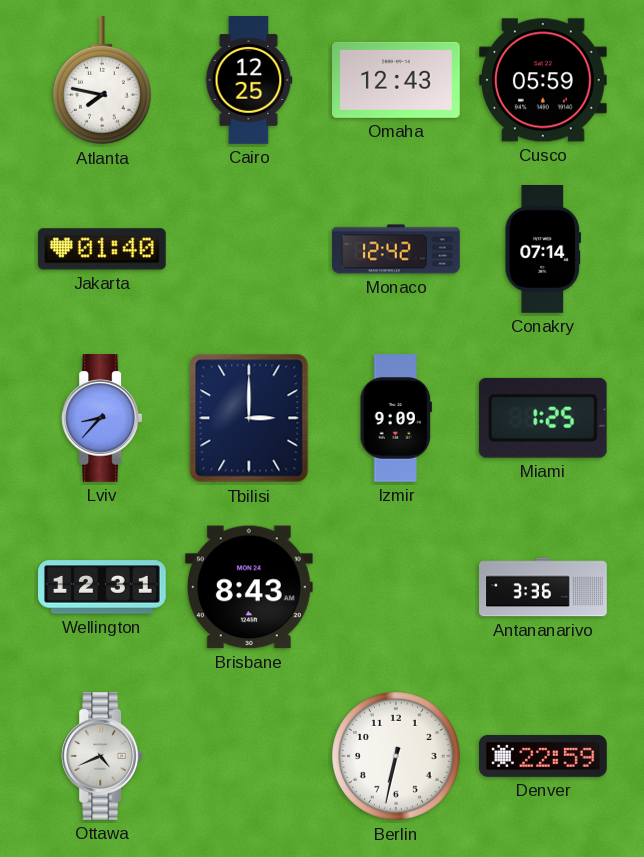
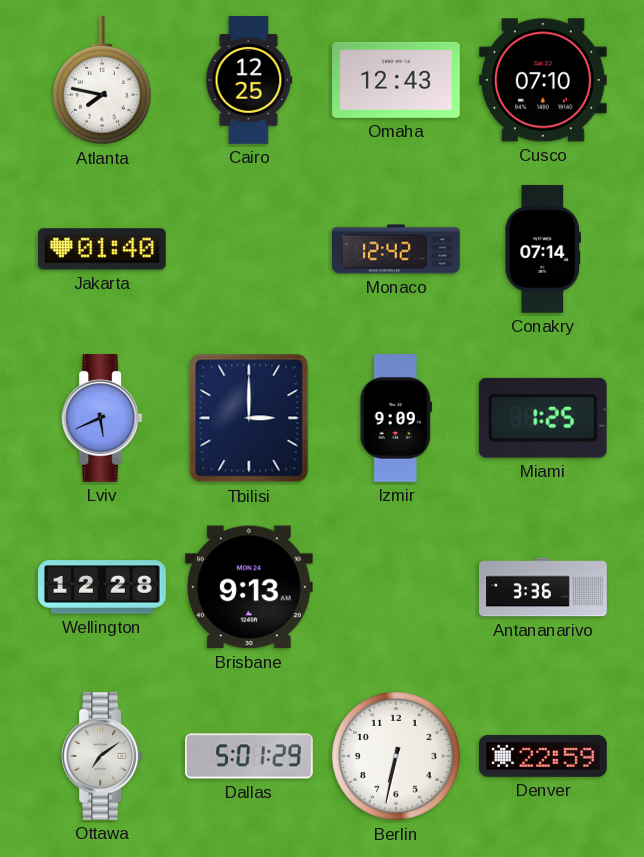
Cusco: 05:59 -> 07:10
Lviv: 8:37 -> 5:41
Wellington: 12:31 -> 12:28
Brisbane: 8:43 -> 9:13
Ottawa: 4:41 -> 7:09
Dallas: none -> 5:01
